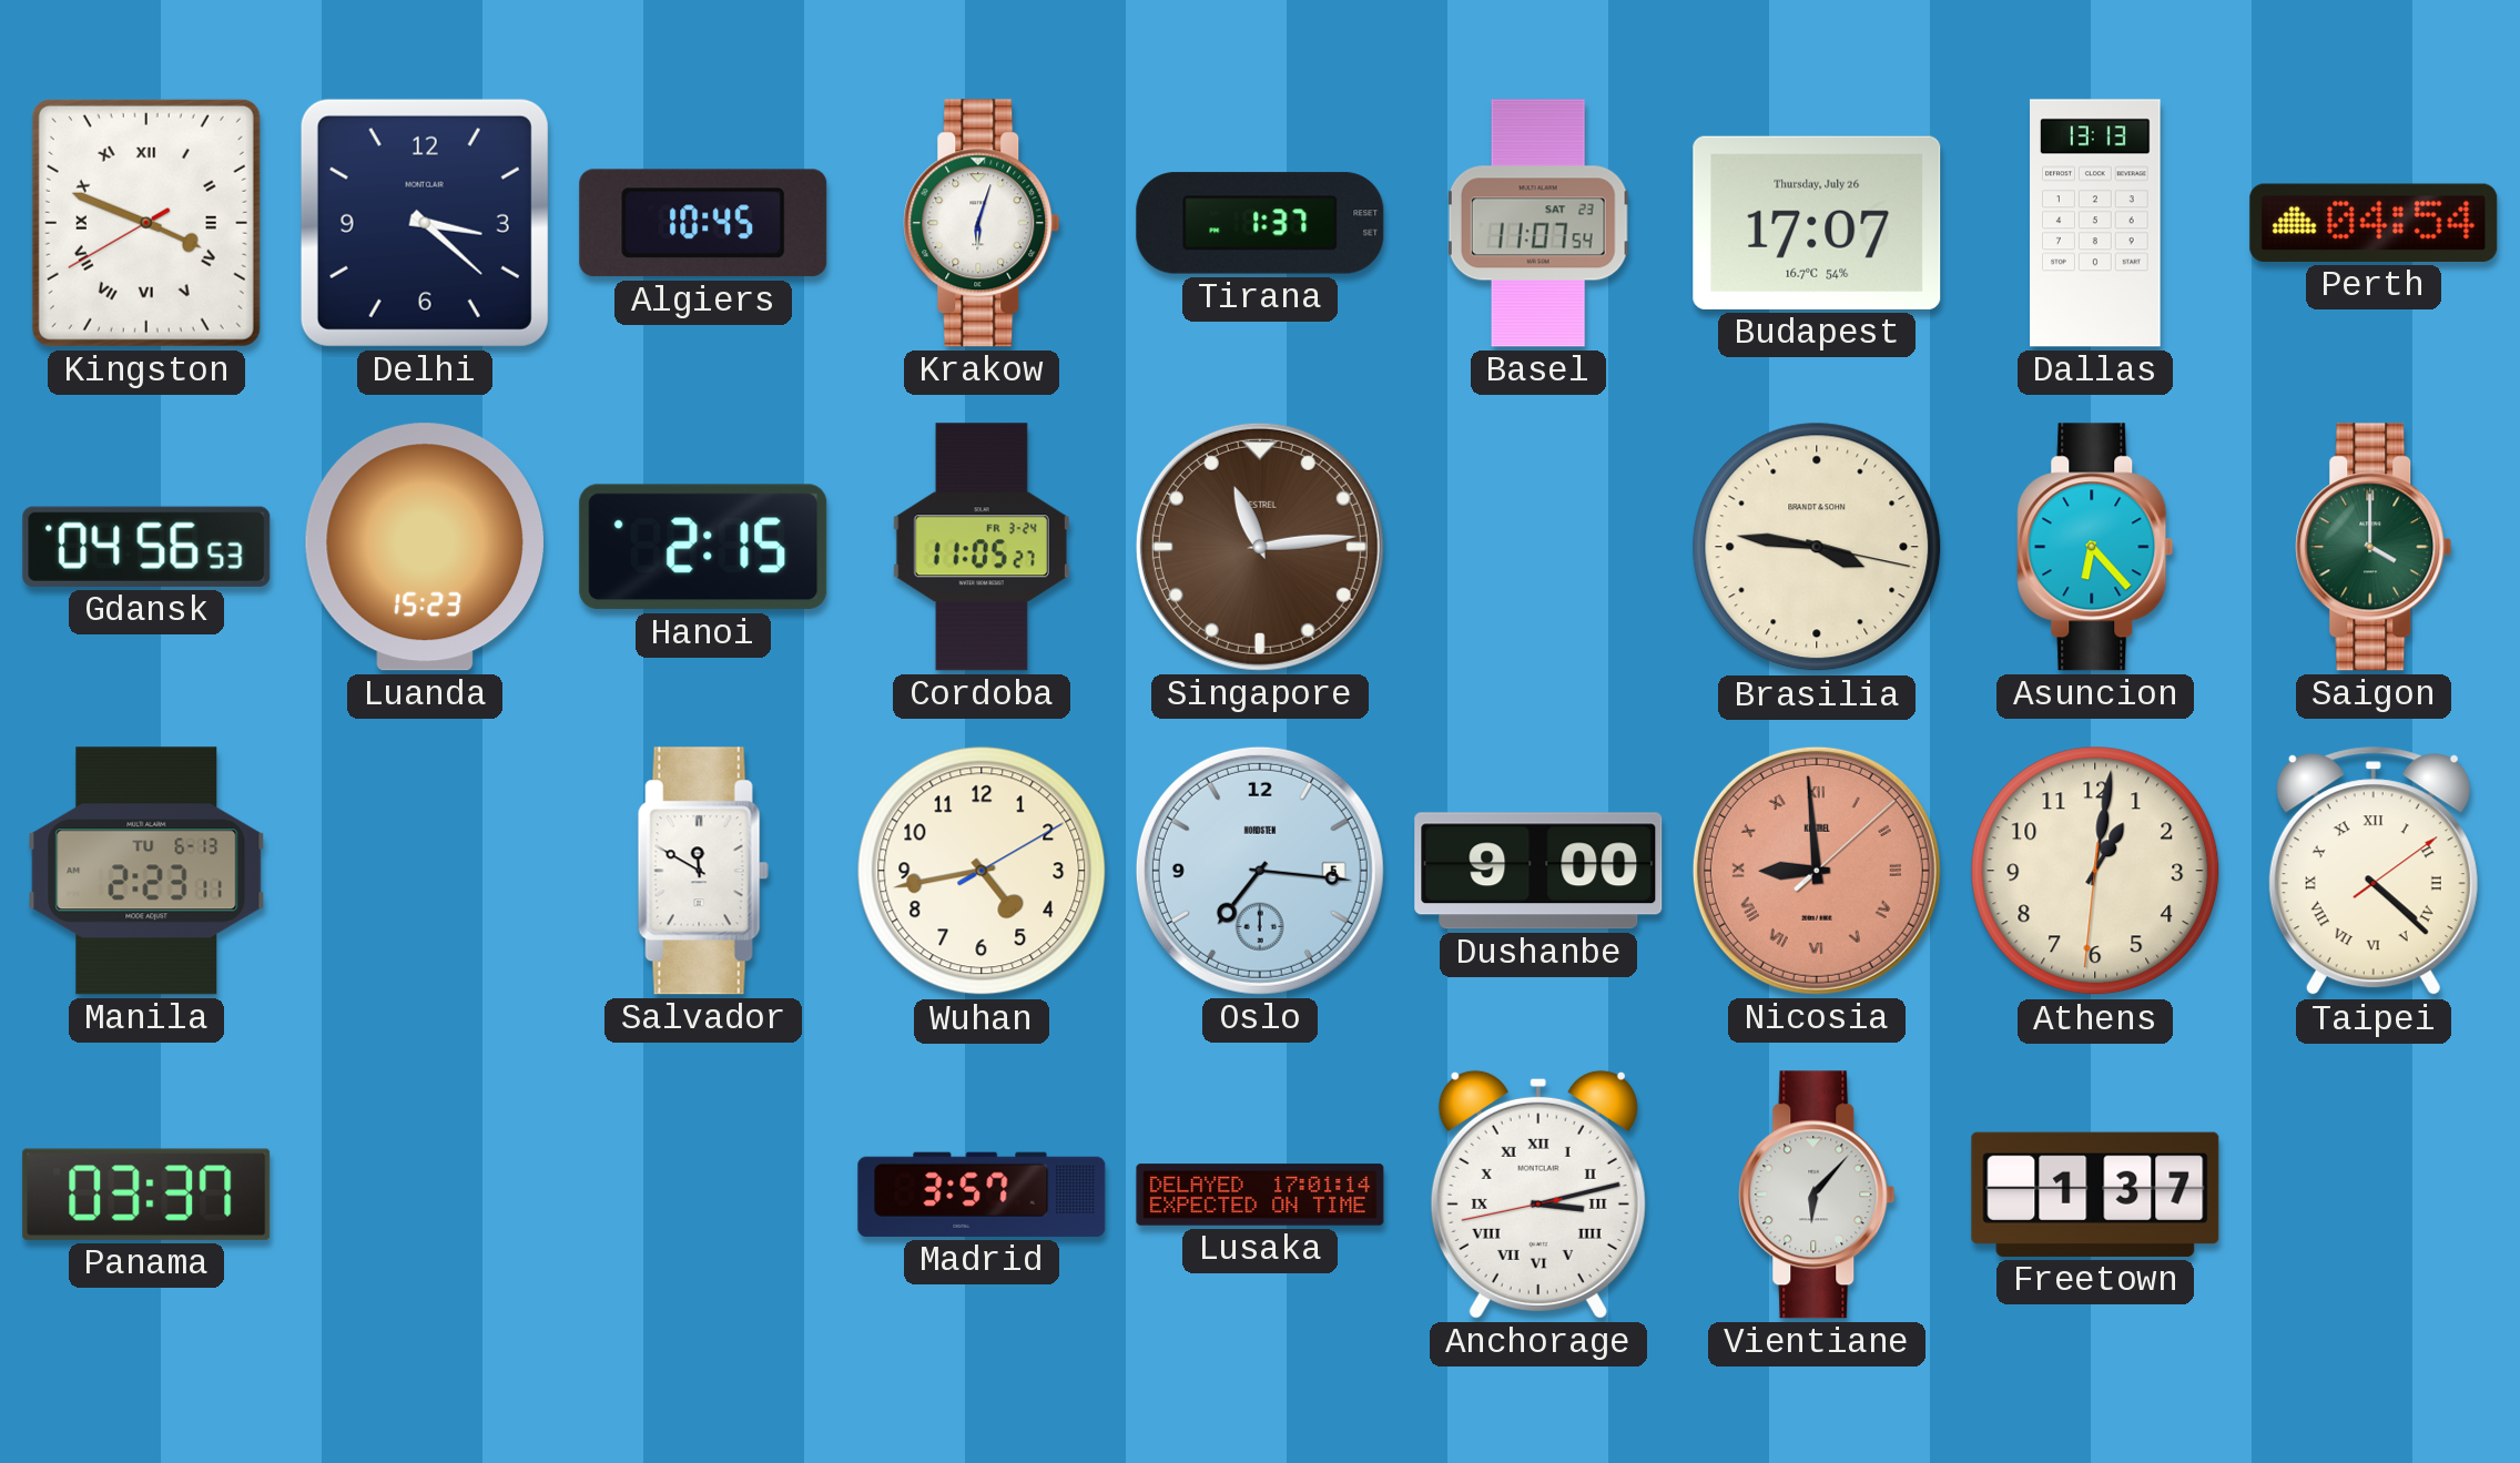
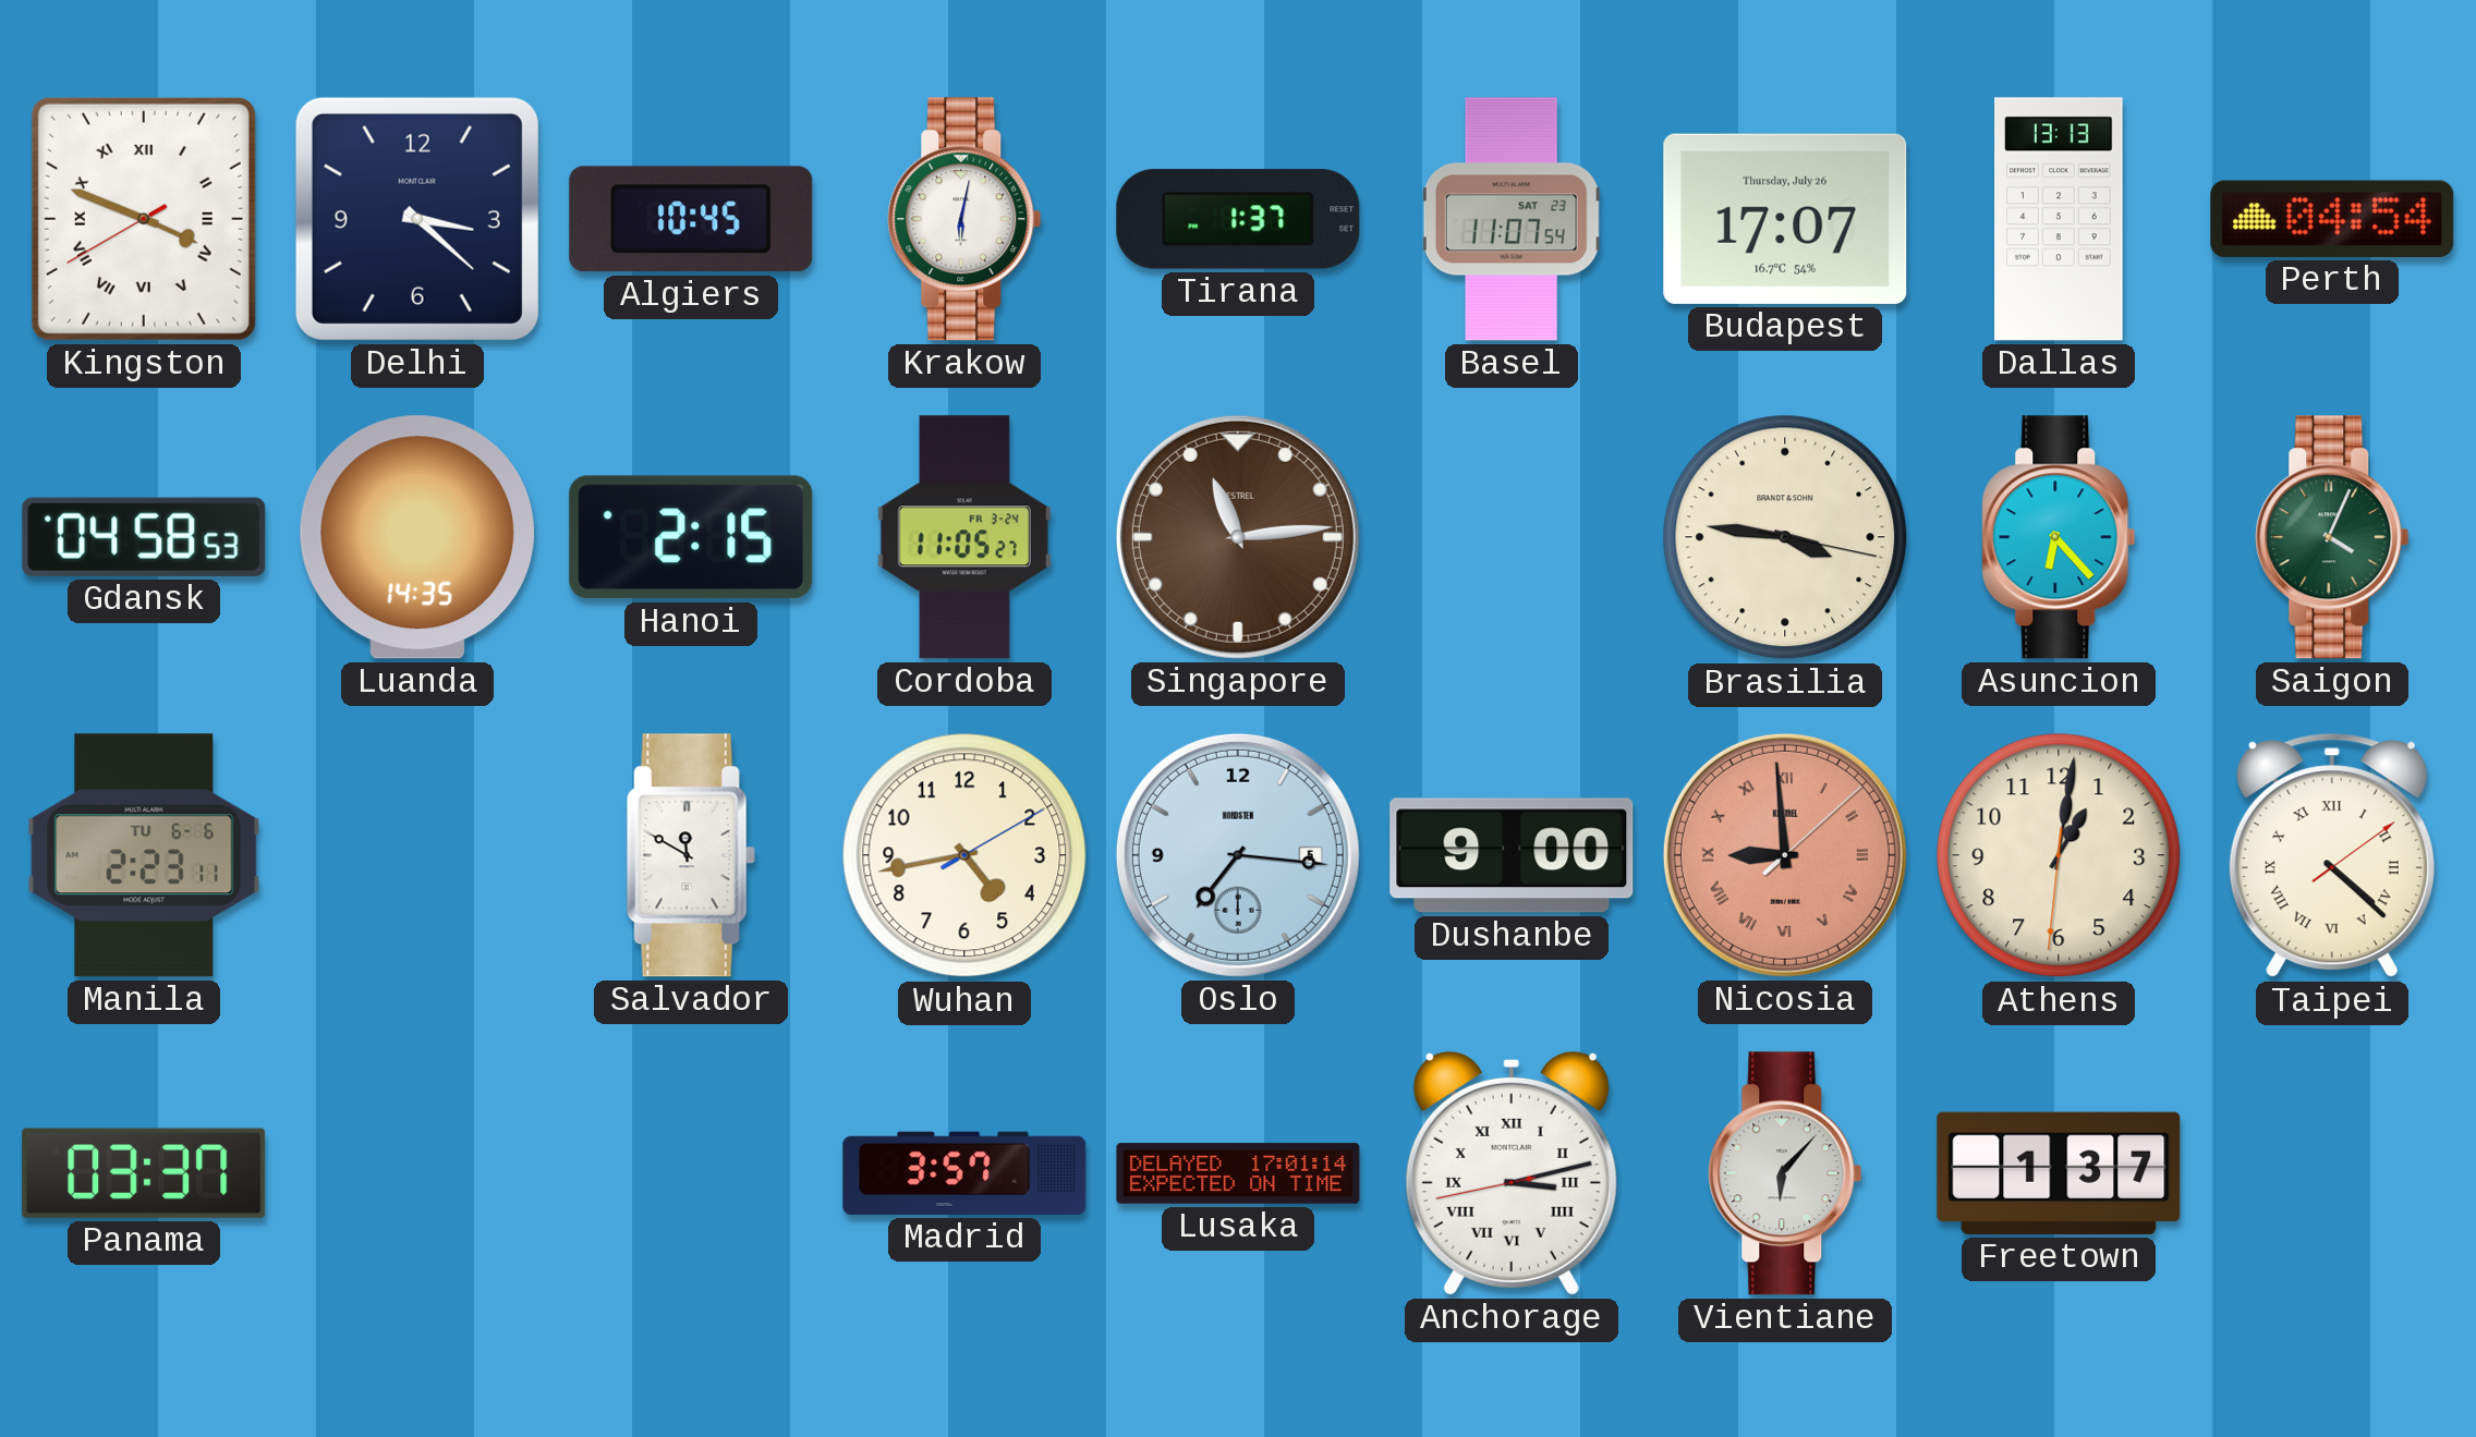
Krakow: 6:03 -> 6:02
Gdansk: 04:56 -> 04:58
Luanda: 15:23 -> 14:35
Saigon: 4:00 -> 4:04
Manila date: TU 6-13 -> TU 6-6
